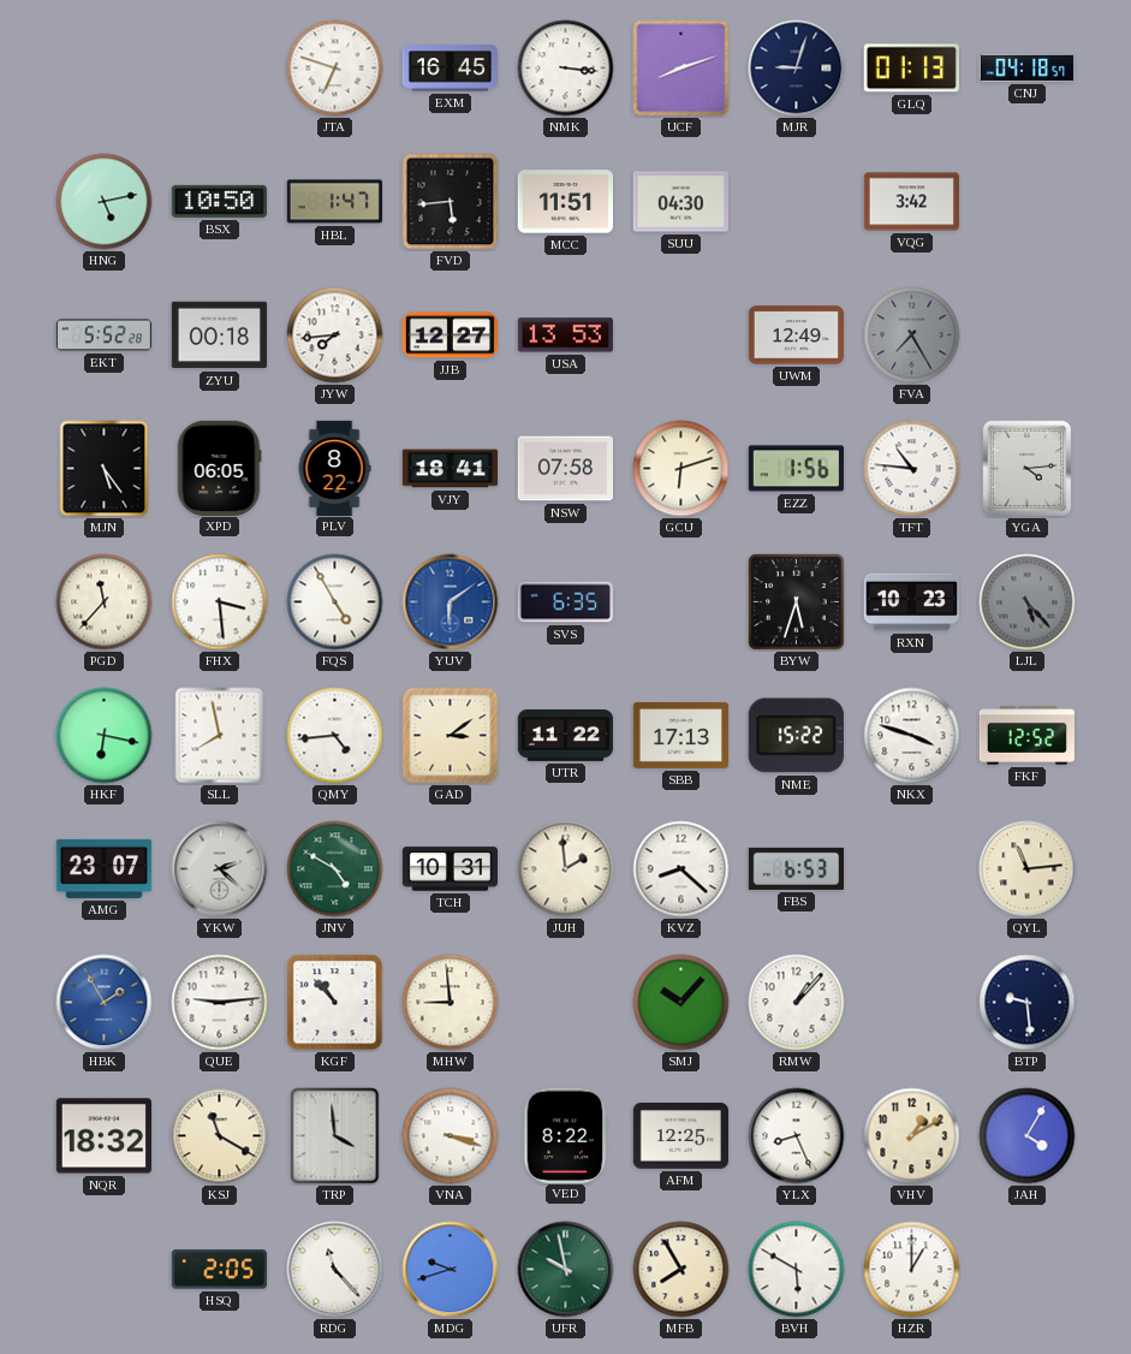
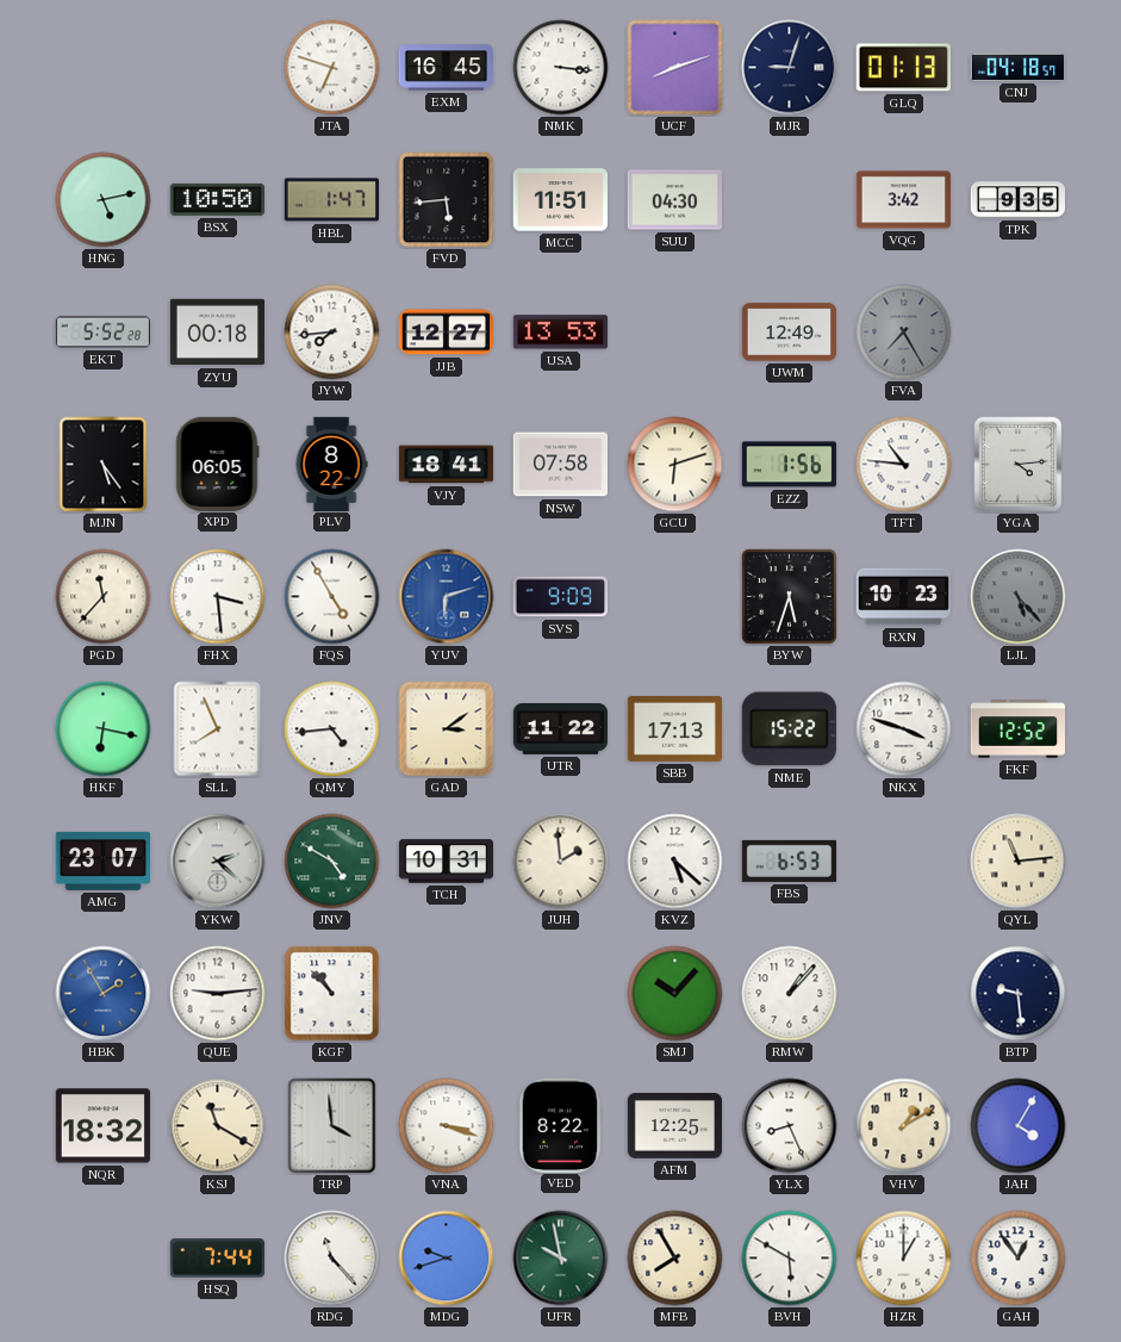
TPK: none -> 9:35
YUV: 6:09 -> 6:12
SVS: 6:35 -> 9:09
SLL: 7:58 -> 7:56
KVZ: 8:22 -> 5:22
MHW: 8:59 -> none
HSQ: 2:05 -> 7:44
GAH: none -> 12:54
